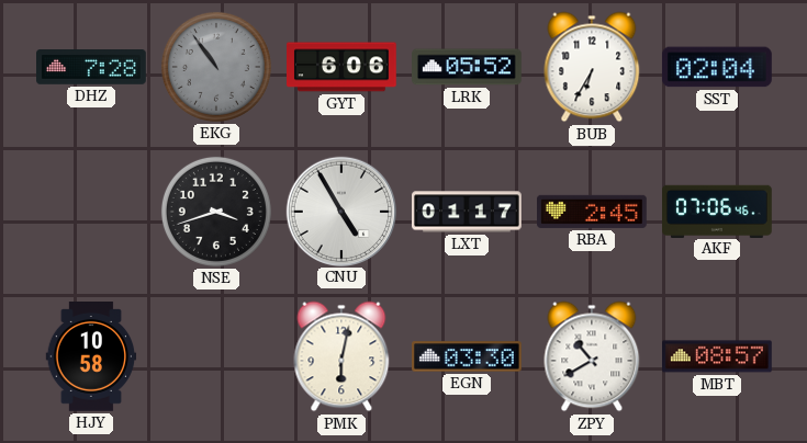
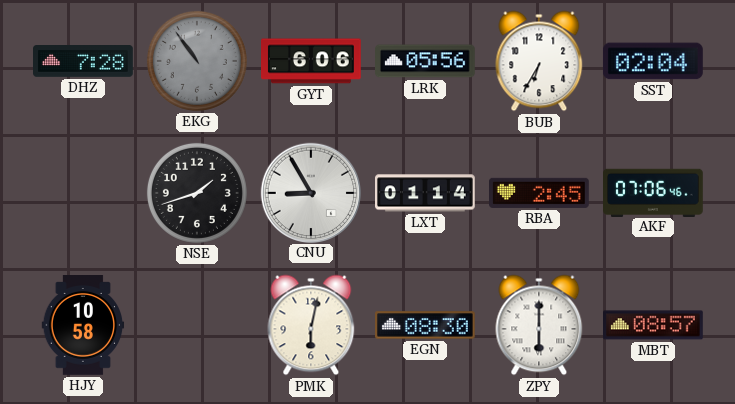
LRK: 05:52 -> 05:56
NSE: 3:42 -> 1:42
CNU: 4:55 -> 8:55
LXT: 01:17 -> 01:14
EGN: 03:30 -> 08:30
ZPY: 10:40 -> 6:00
